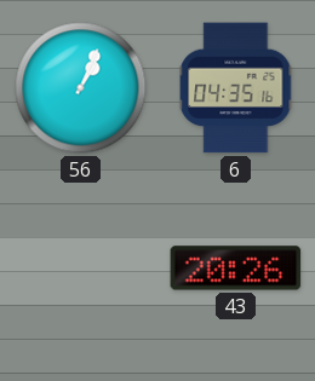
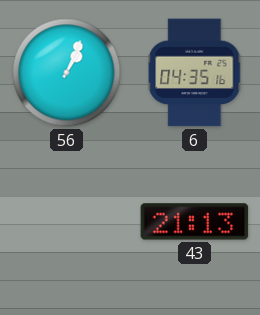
43: 20:26 -> 21:13
